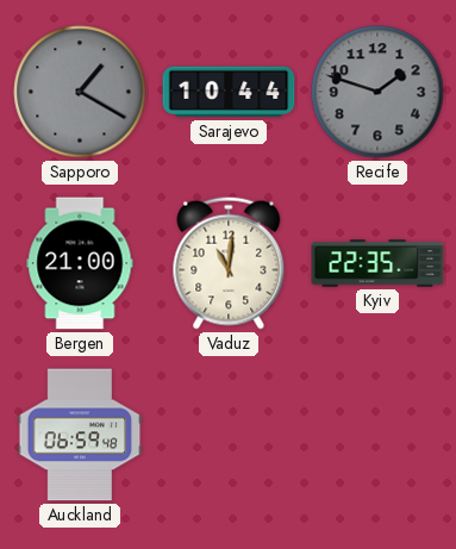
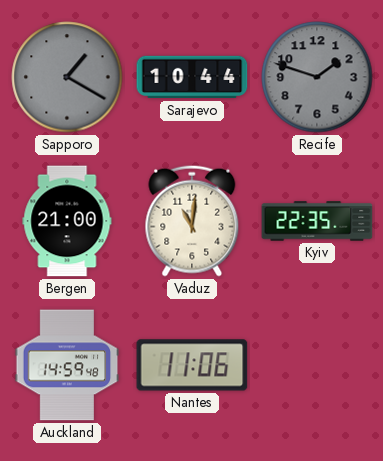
Auckland: 06:59 -> 14:59
Nantes: none -> 11:06
